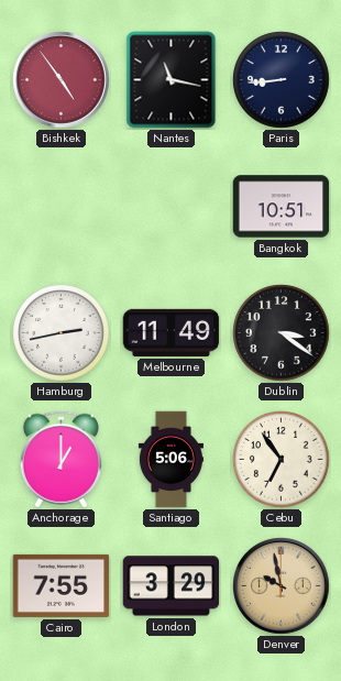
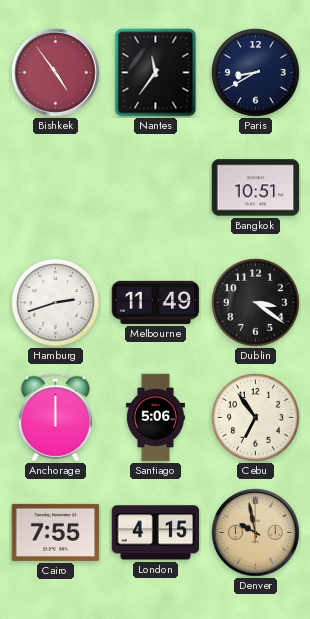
Nantes: 11:17 -> 11:36
Paris: 8:44 -> 8:40
Hamburg: 2:43 -> 2:42
Anchorage: 1:00 -> 12:00
London: 3:29 -> 4:15
